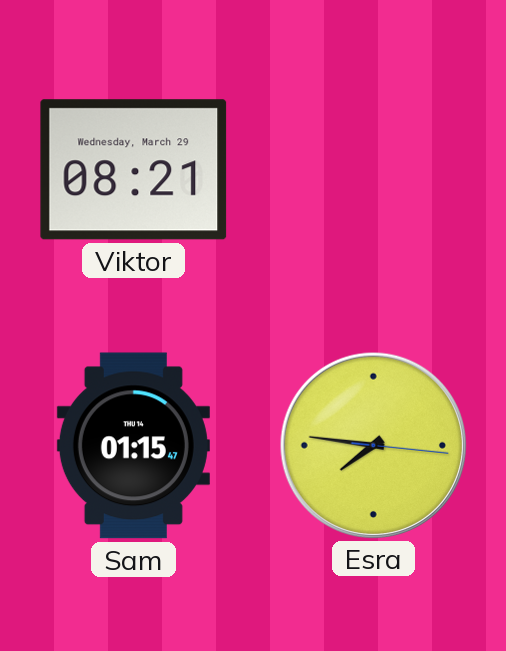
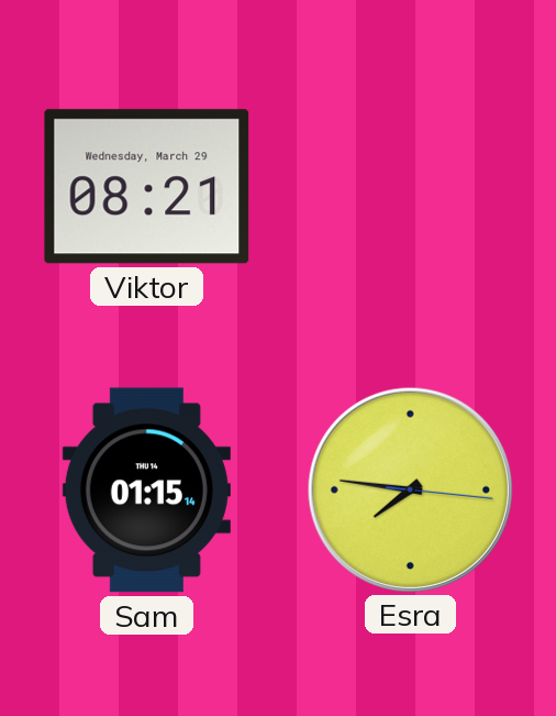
Sam: 01:15:47 -> 01:15:14
